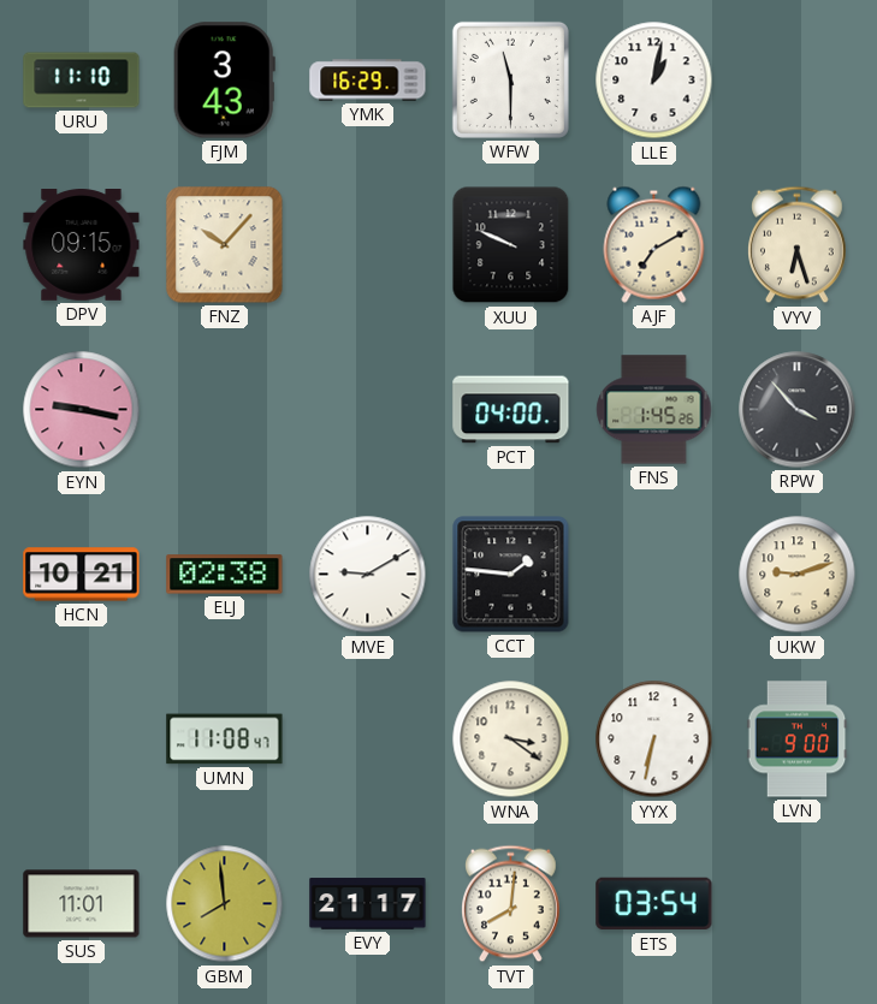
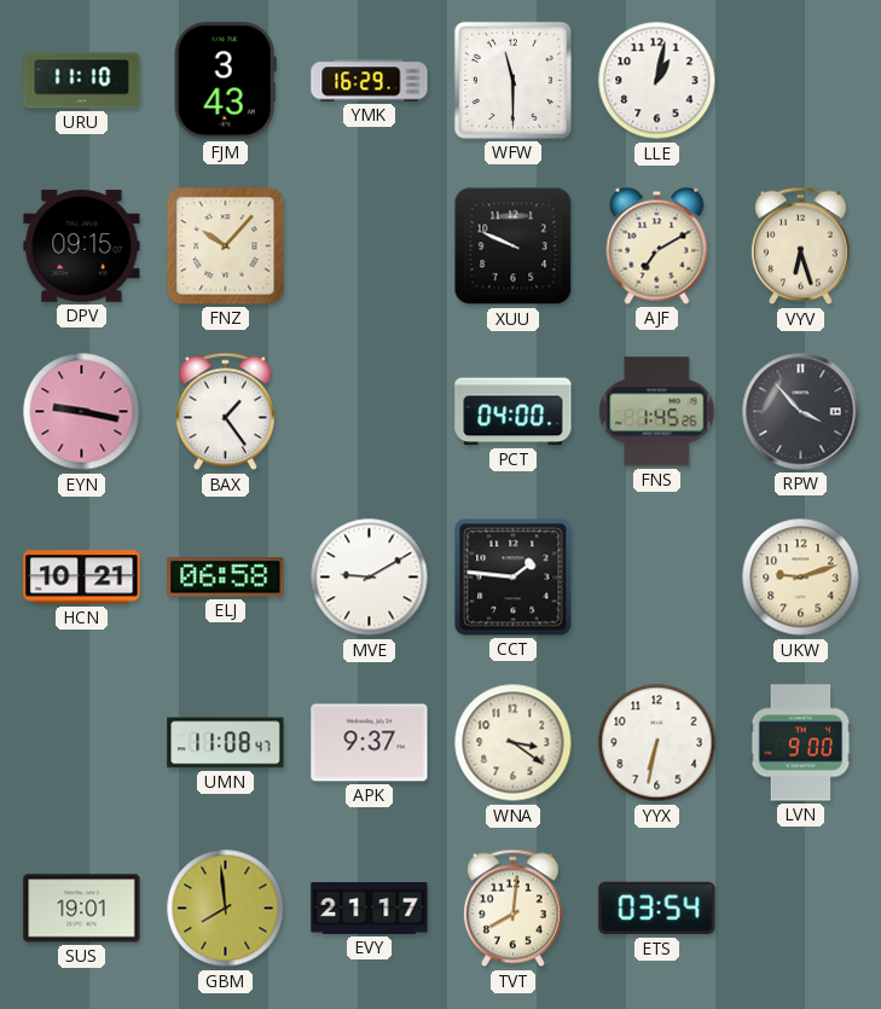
BAX: none -> 1:24
ELJ: 02:38 -> 06:58
APK: none -> 9:37
SUS: 11:01 -> 19:01
